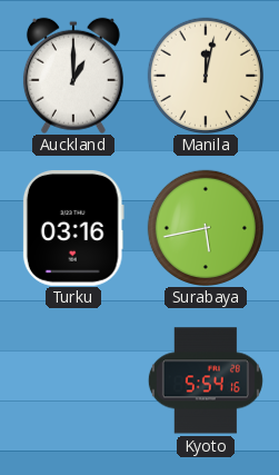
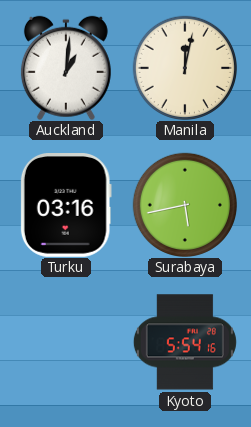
Auckland: 1:00 -> 1:01
